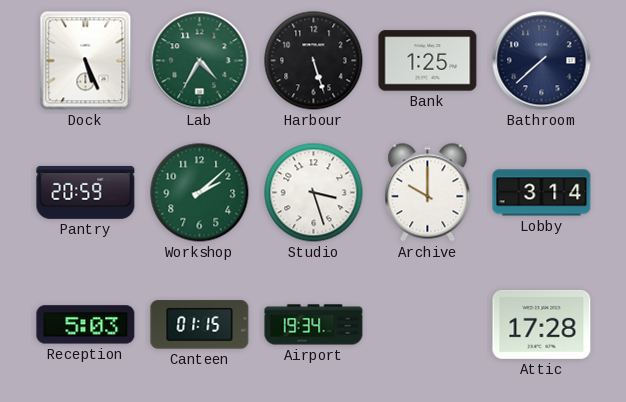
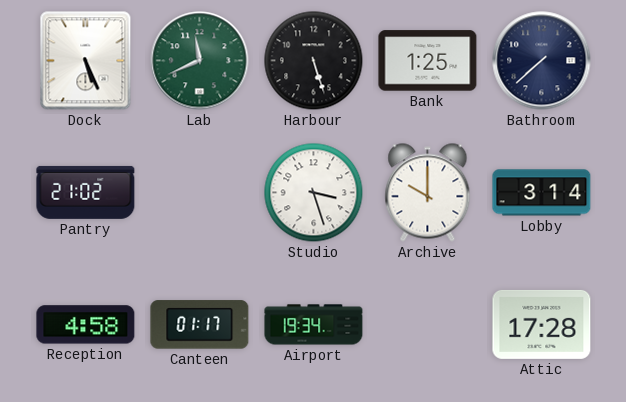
Lab: 4:35 -> 11:41
Pantry: 20:59 -> 21:02
Workshop: 2:08 -> none
Reception: 5:03 -> 4:58
Canteen: 01:15 -> 01:17
